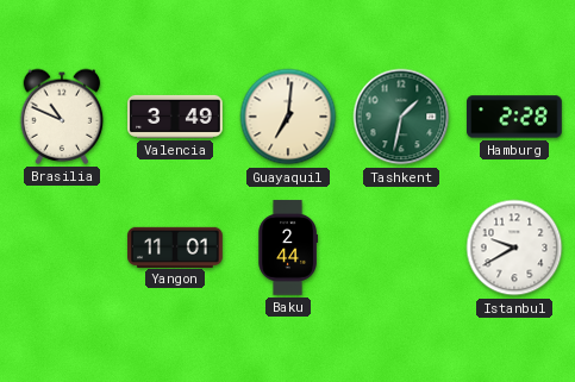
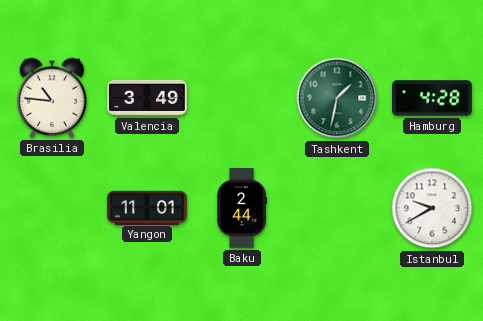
Brasilia: 10:49 -> 10:46
Guayaquil: 7:01 -> none
Hamburg: 2:28 -> 4:28
